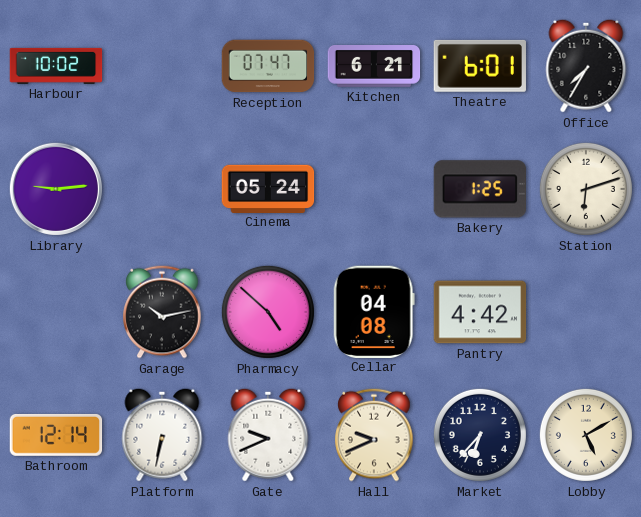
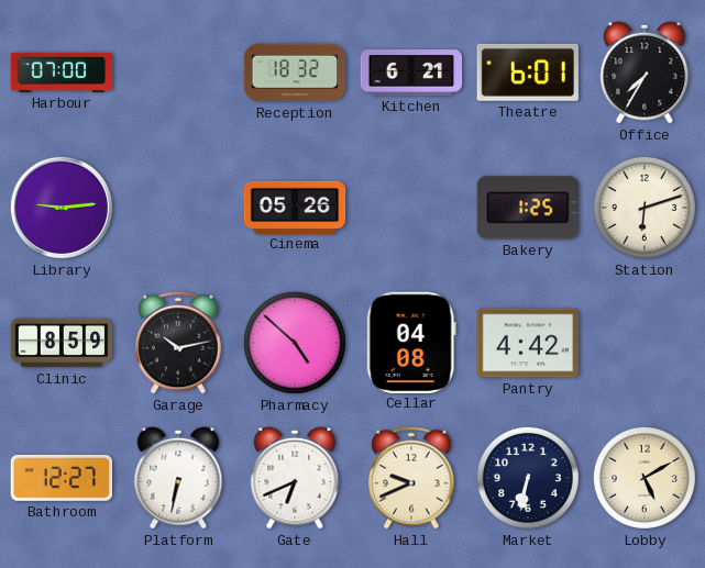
Harbour: 10:02 -> 07:00
Reception: 07:47 -> 18:32
Cinema: 05:24 -> 05:26
Clinic: none -> 8:59
Bathroom: 12:14 -> 12:27
Gate: 9:41 -> 6:41
Market: 6:37 -> 6:32
